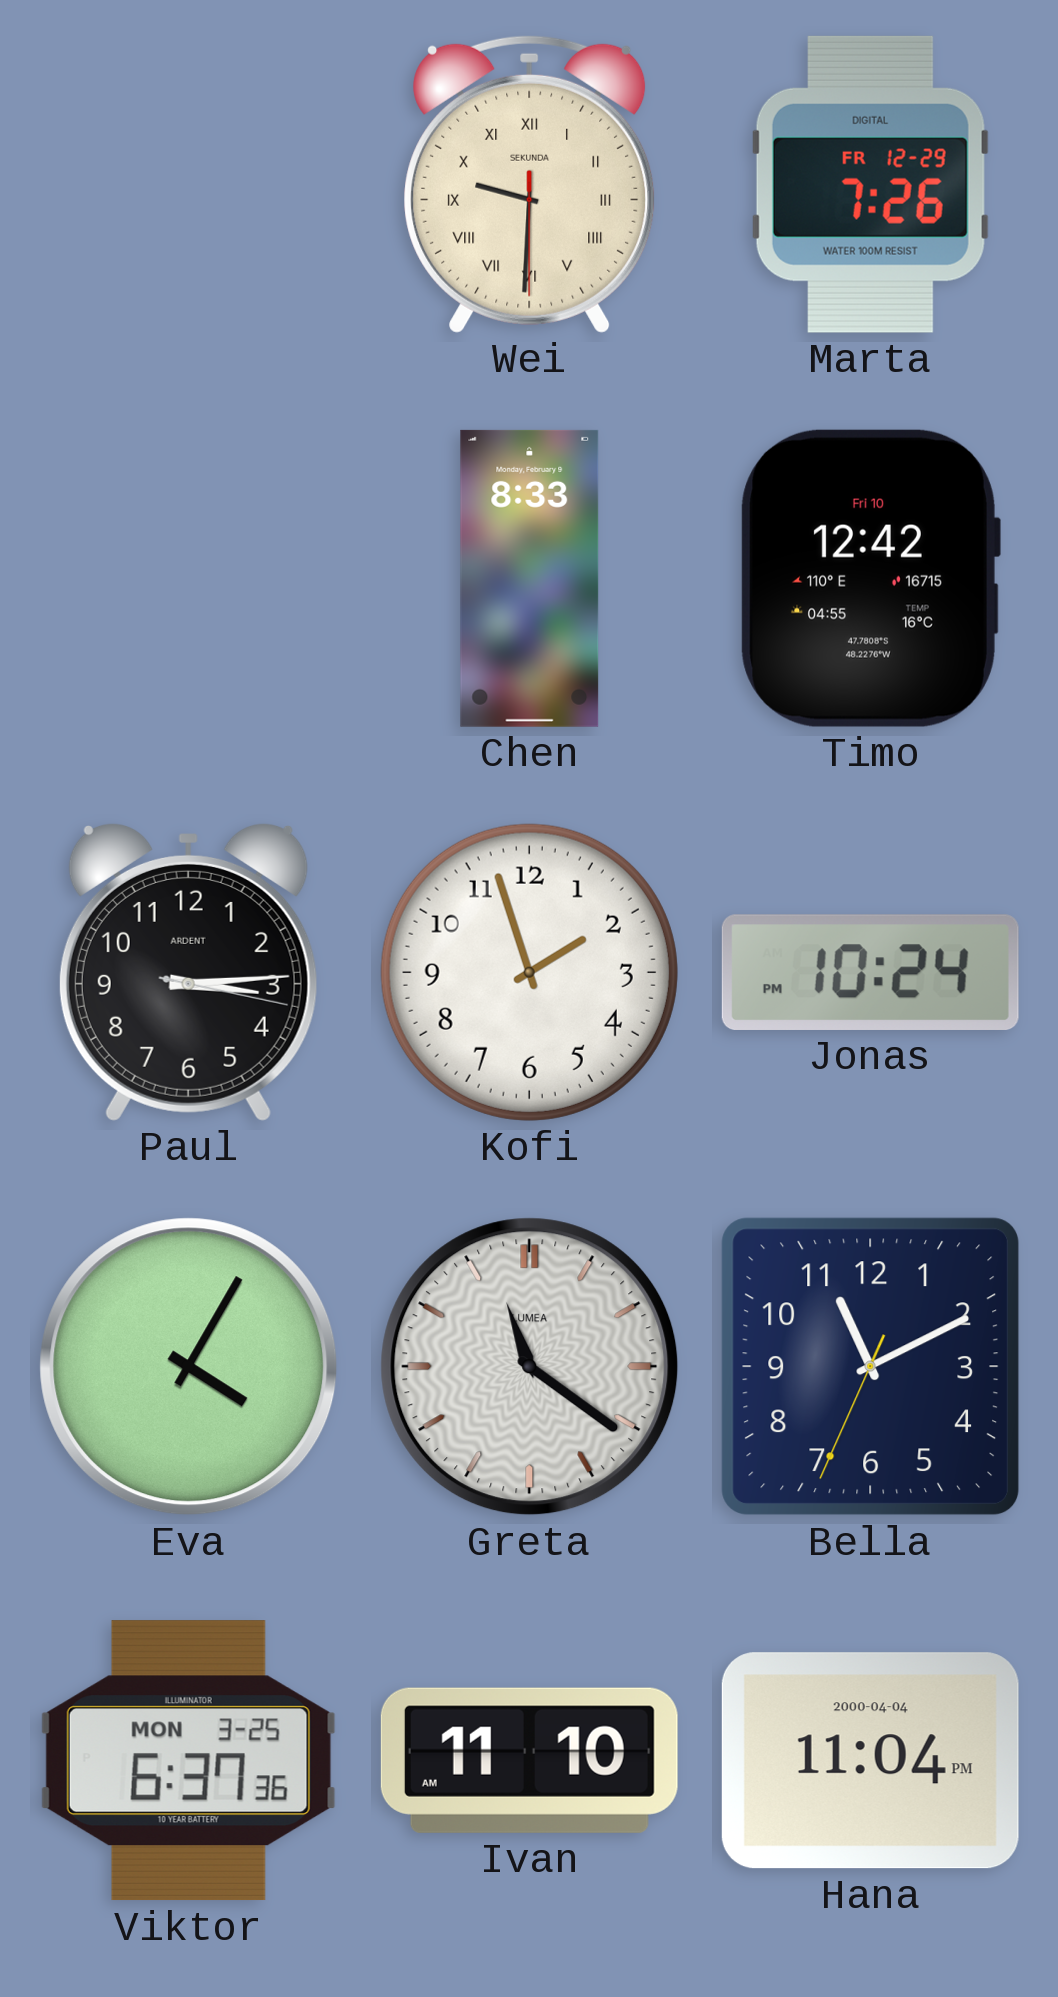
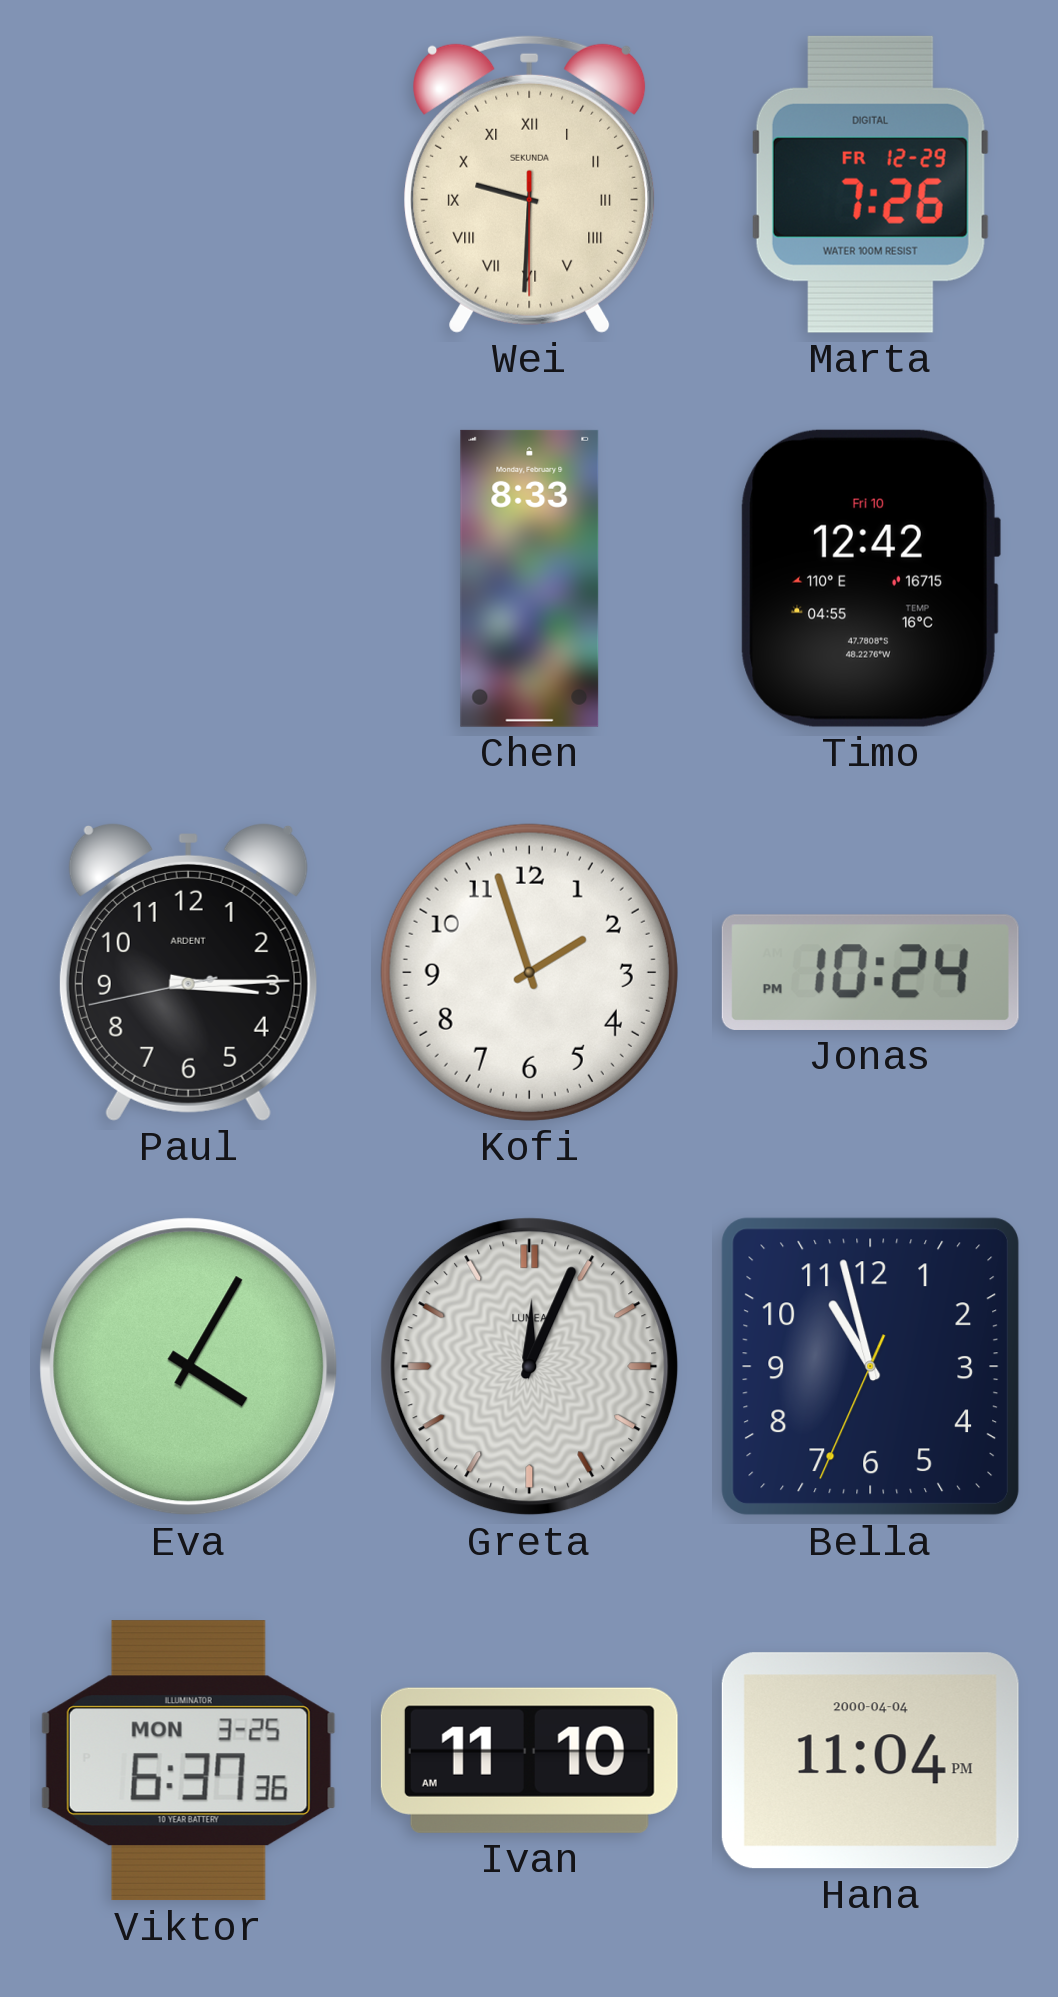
Paul: 3:14:17 -> 3:14:43
Greta: 11:21 -> 12:04
Bella: 11:10 -> 10:57
